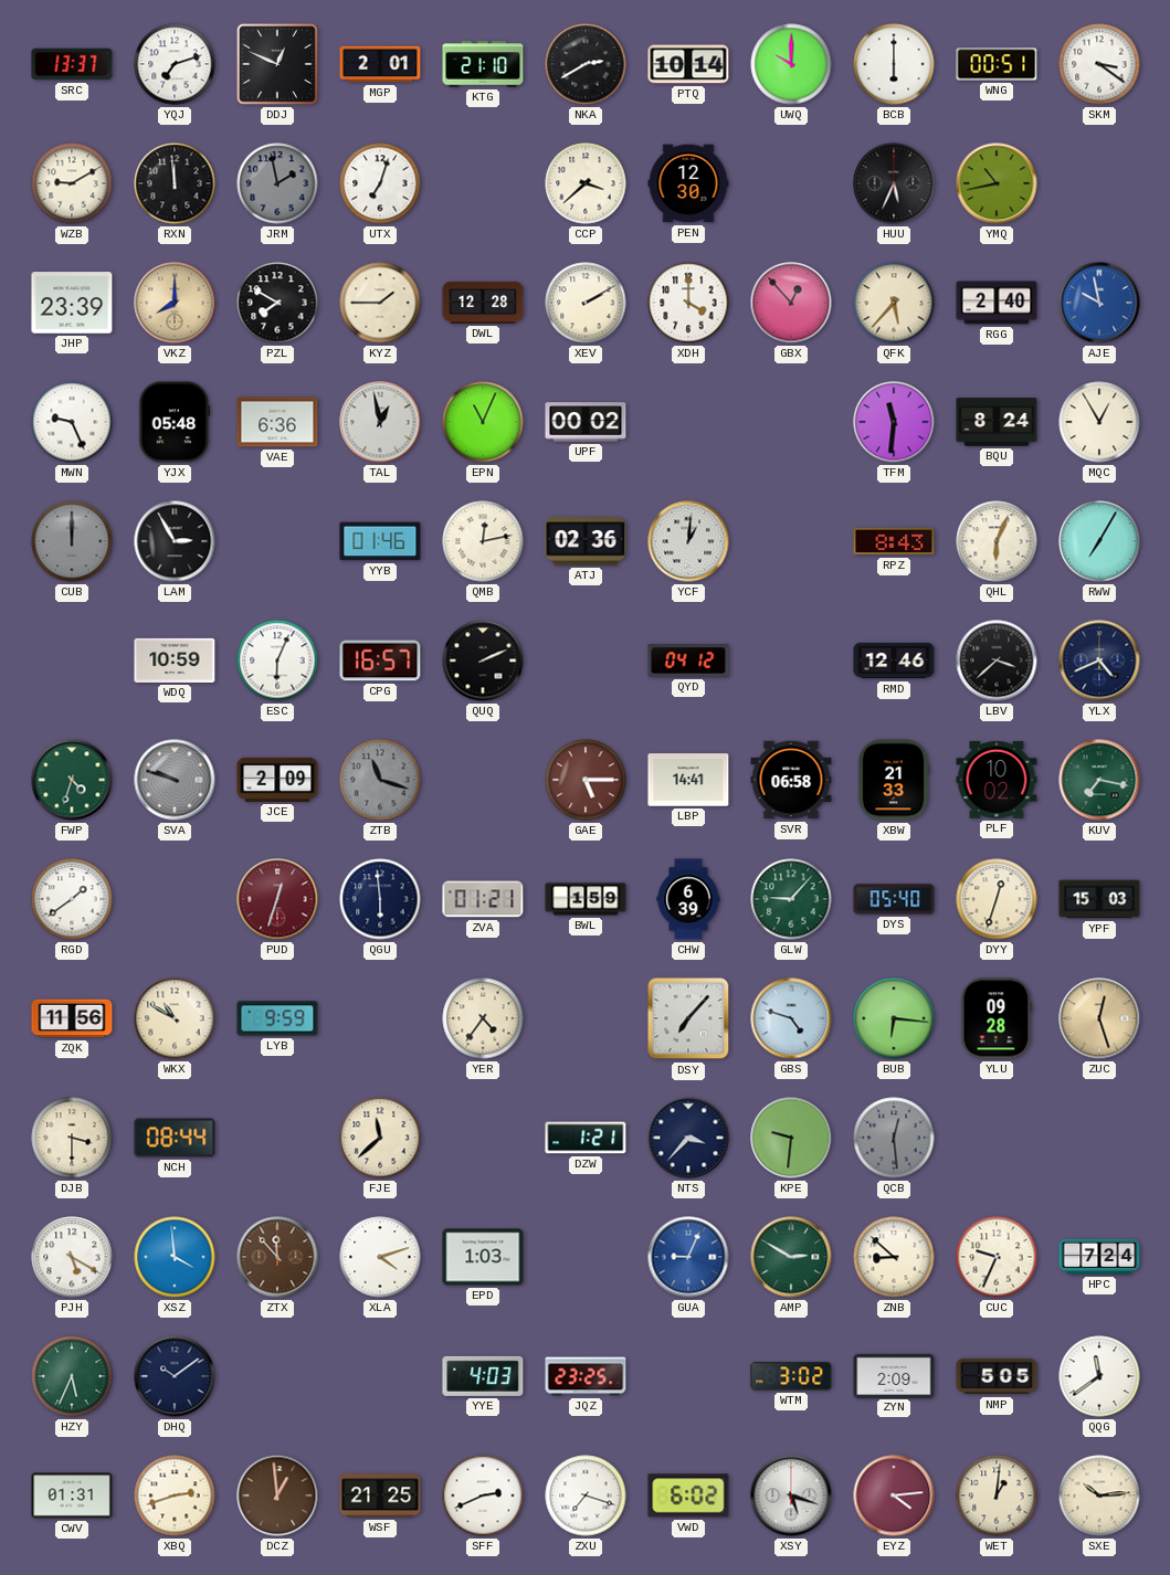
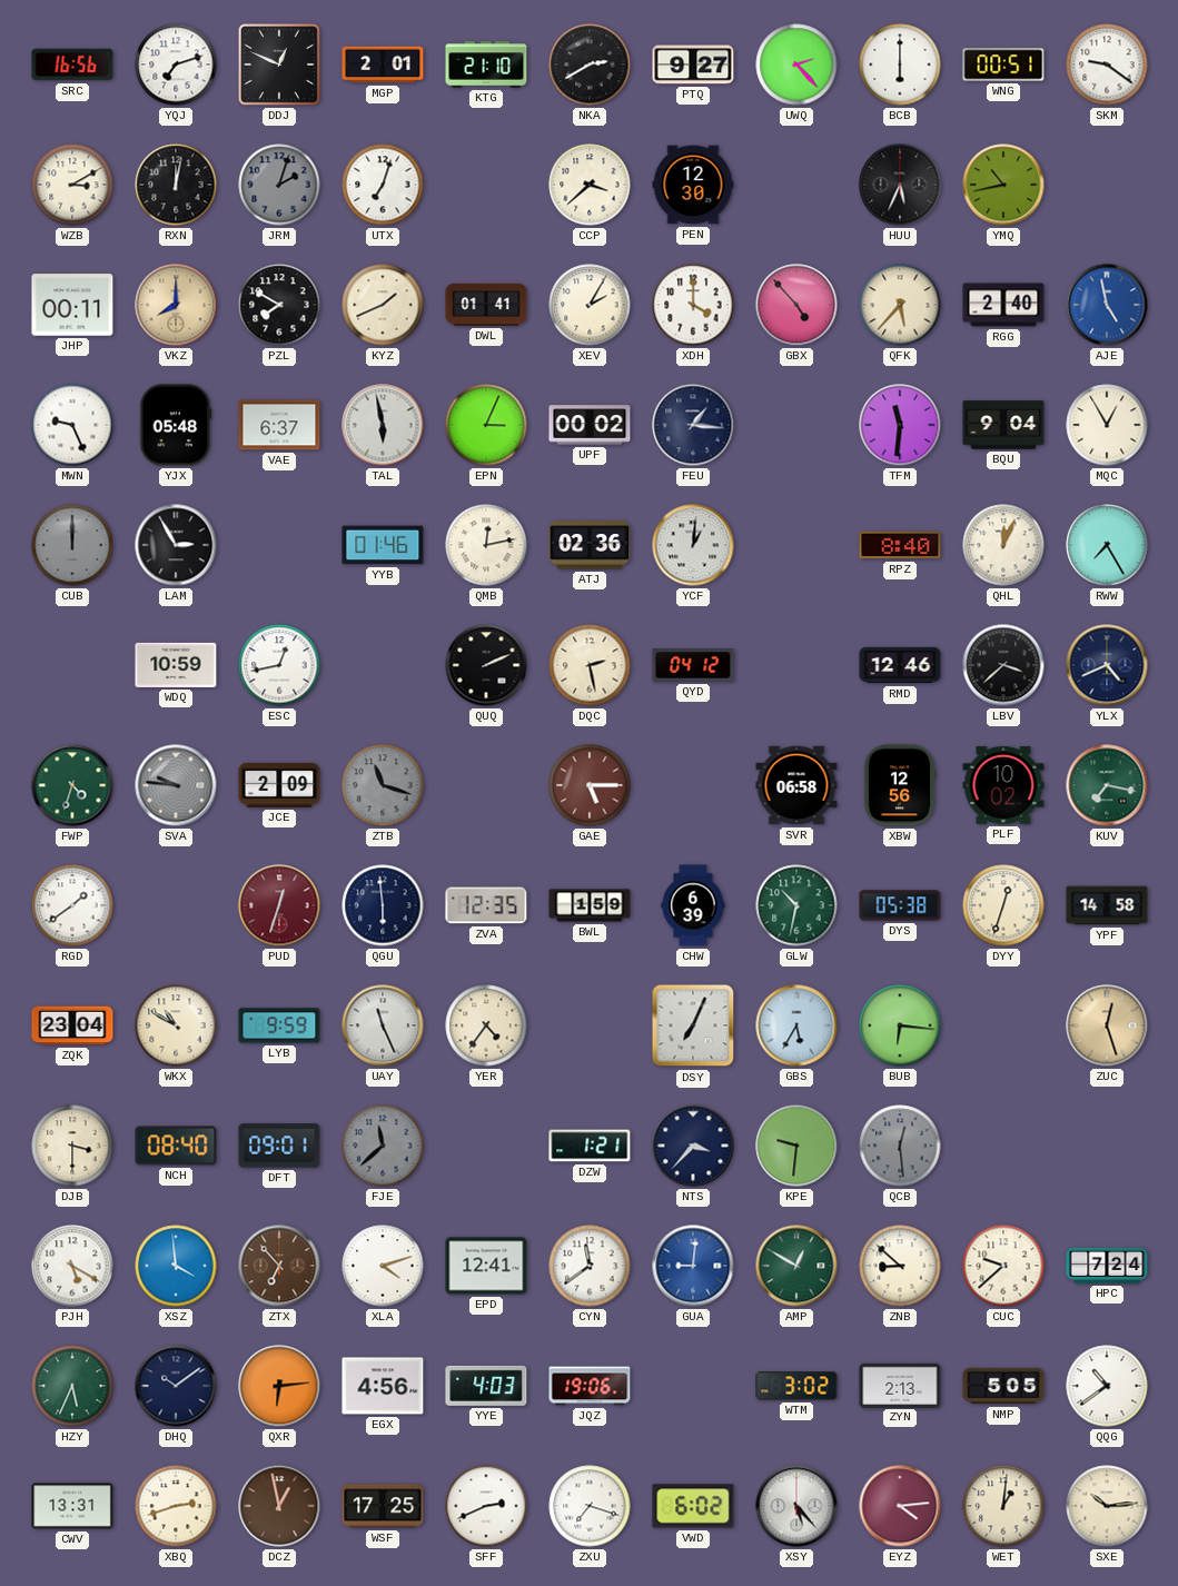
SRC: 13:37 -> 16:56
PTQ: 10:14 -> 9:27
UWQ: 10:00 -> 2:23
SKM: 3:21 -> 9:21
WZB: 9:10 -> 3:10
RXN: 11:59 -> 12:02
JRM: 1:58 -> 2:03
JHP: 23:39 -> 00:11
KYZ: 1:45 -> 1:41
DWL: 12:28 -> 01:41
XEV: 2:10 -> 2:05
GBX: 12:53 -> 4:53
AJE: 9:58 -> 4:58
VAE: 6:36 -> 6:37
TAL: 12:58 -> 5:58
EPN: 11:04 -> 3:04
FEU: none -> 1:16
BQU: 8:24 -> 9:04
RPZ: 8:43 -> 8:40
QHL: 6:04 -> 12:04
RWW: 7:05 -> 7:25
ESC: 6:04 -> 12:43
CPG: 16:57 -> none
DQC: none -> 2:28
SVA: 9:48 -> 9:46
LBP: 14:41 -> none
XBW: 21:33 -> 12:56
ZVA: 01:21 -> 12:35
GLW: 9:07 -> 10:32
DYS: 05:40 -> 05:38
YPF: 15:03 -> 14:58
ZQK: 11:56 -> 23:04
UAY: none -> 11:26
DSY: 7:07 -> 7:04
GBS: 4:48 -> 5:35
YLU: 09:28 -> none
NCH: 08:44 -> 08:40
DFT: none -> 09:01
FJE dial: cream -> grey
ZTX: 11:53 -> 6:53
EPD: 1:03 -> 12:41
CYN: none -> 11:39
GUA: 9:04 -> 9:01
AMP: 2:50 -> 12:50
CUC: 9:34 -> 9:38
QXR: none -> 6:14
EGX: none -> 4:56
JQZ: 23:25 -> 19:06
ZYN: 2:09 -> 2:13
QQG: 11:39 -> 10:39
CWV: 01:31 -> 13:31
DCZ: 12:59 -> 12:58
WSF: 21:25 -> 17:25
XSY: 5:18 -> 5:23
